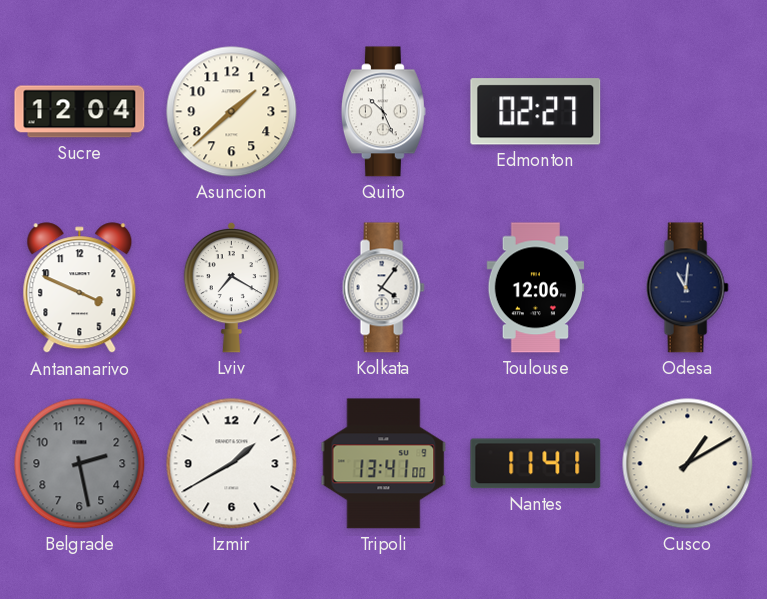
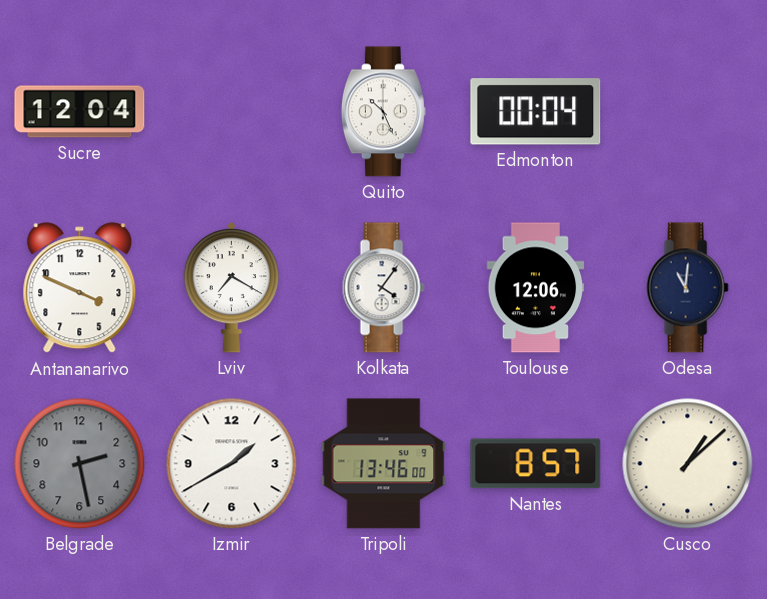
Asuncion: 1:38 -> none
Edmonton: 02:27 -> 00:04
Tripoli: 13:41 -> 13:46
Nantes: 11:41 -> 8:57
Cusco: 1:10 -> 1:08
